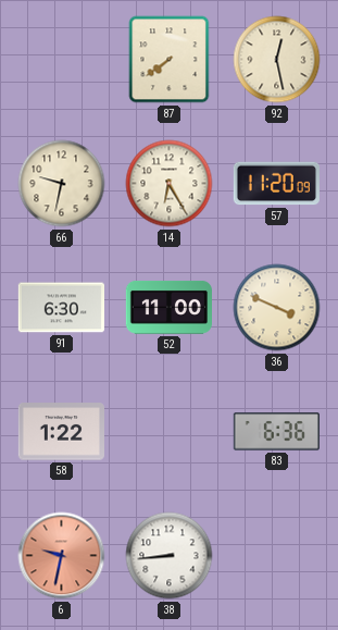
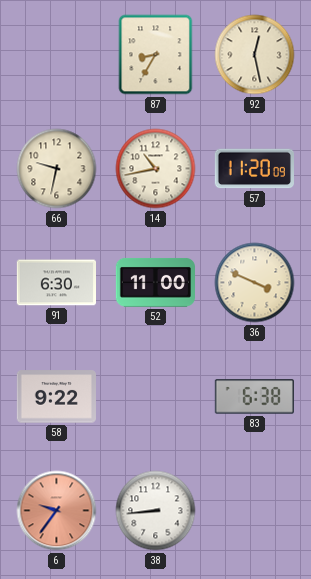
87: 7:39 -> 8:35
14: 6:25 -> 10:43
58: 1:22 -> 9:22
83: 6:36 -> 6:38
6: 9:32 -> 9:36
